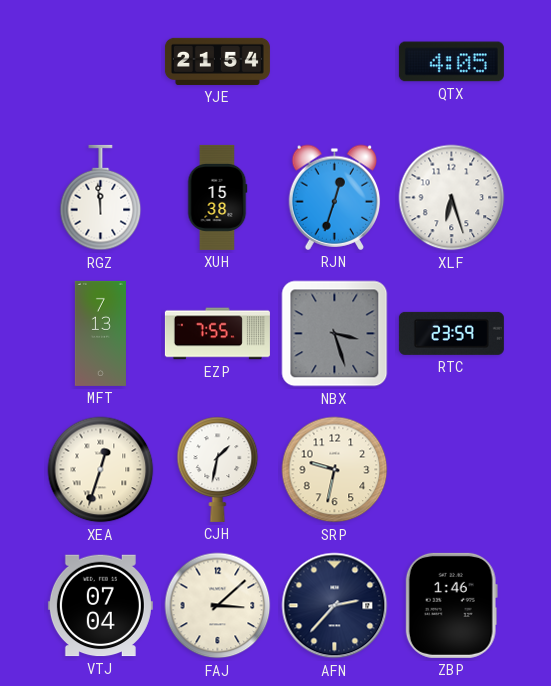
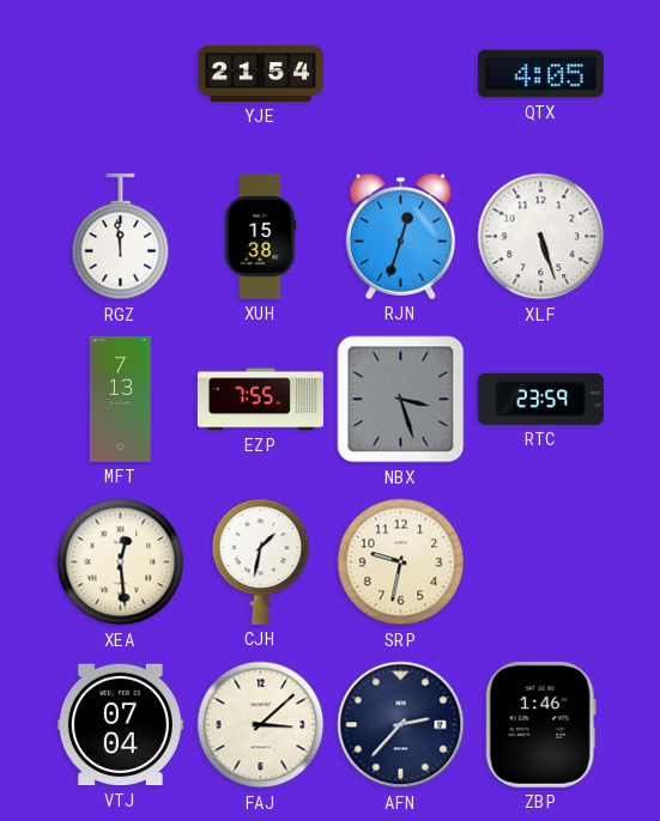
XLF: 6:27 -> 5:27
XEA: 12:33 -> 12:29
